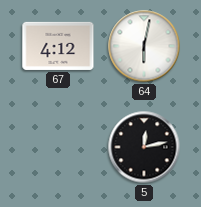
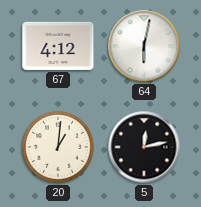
20: none -> 1:01
